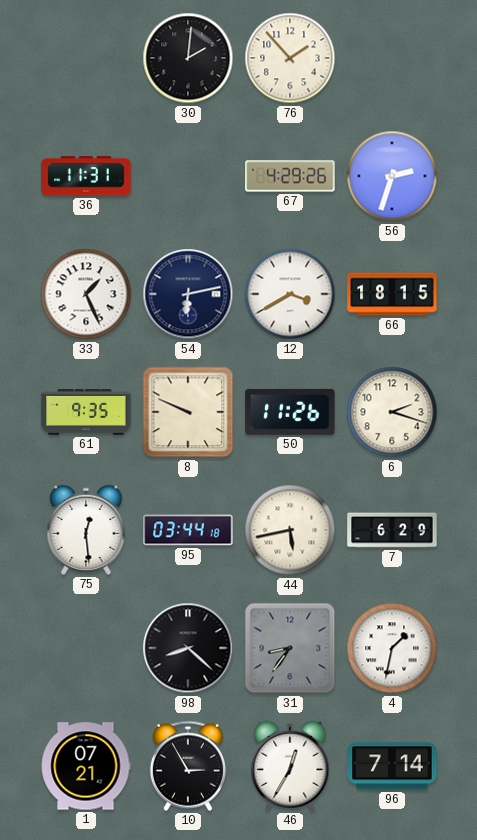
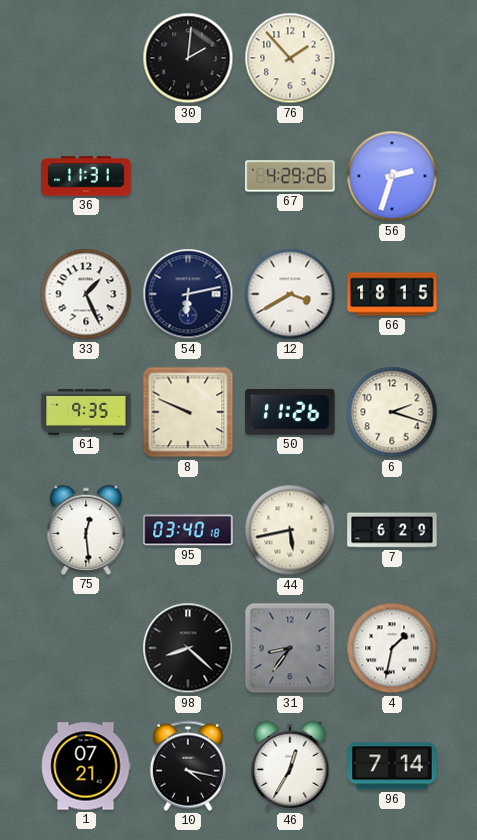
95: 03:44 -> 03:40
10: 2:55 -> 4:17
